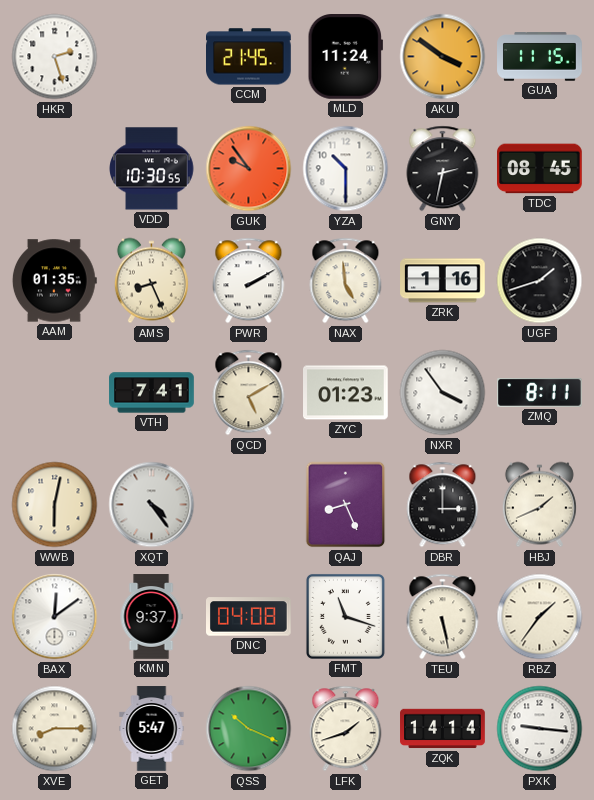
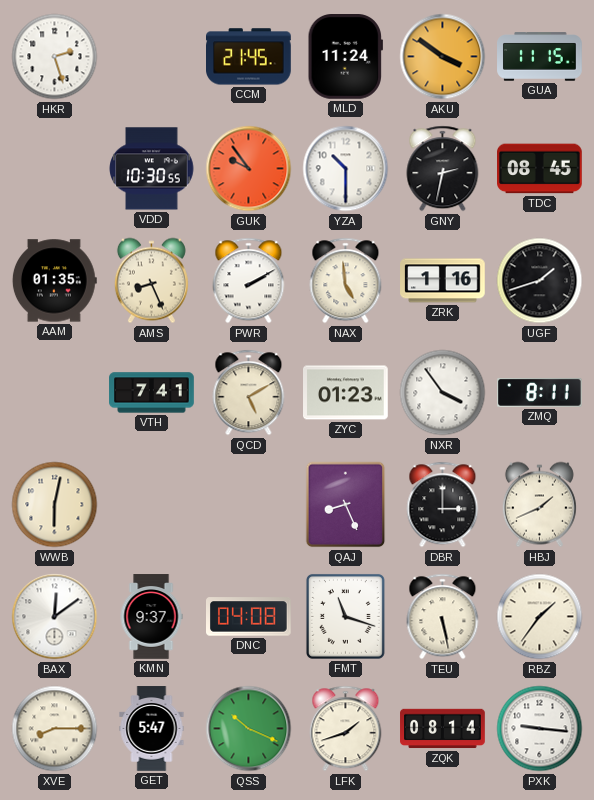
XQT: 4:24 -> none
ZQK: 14:14 -> 08:14
